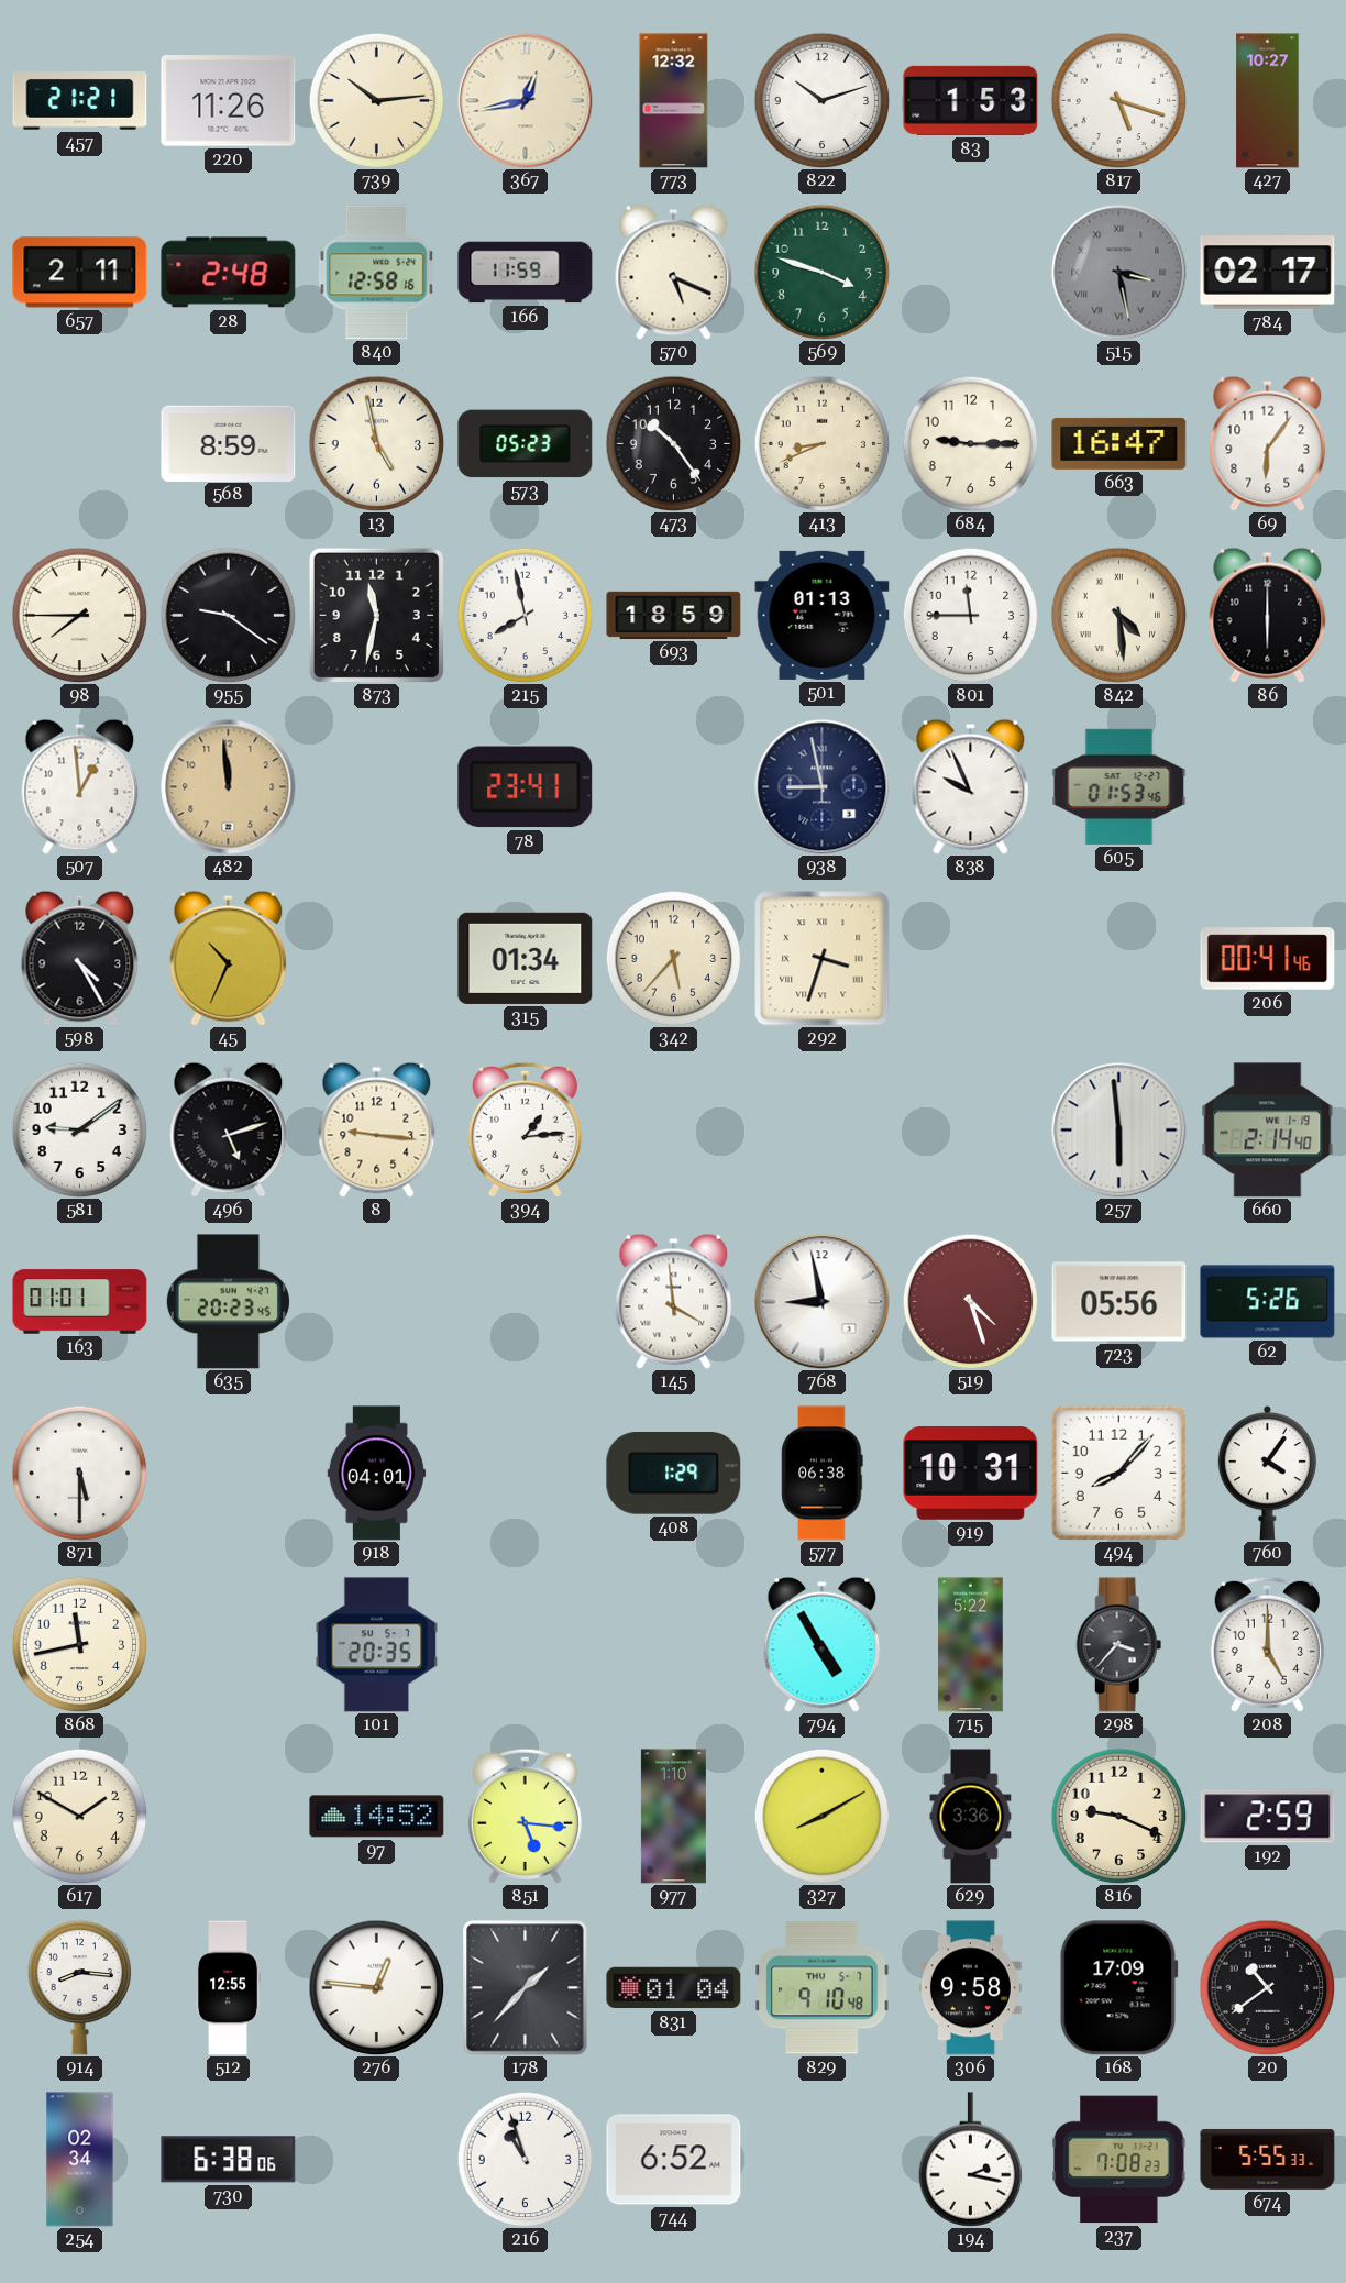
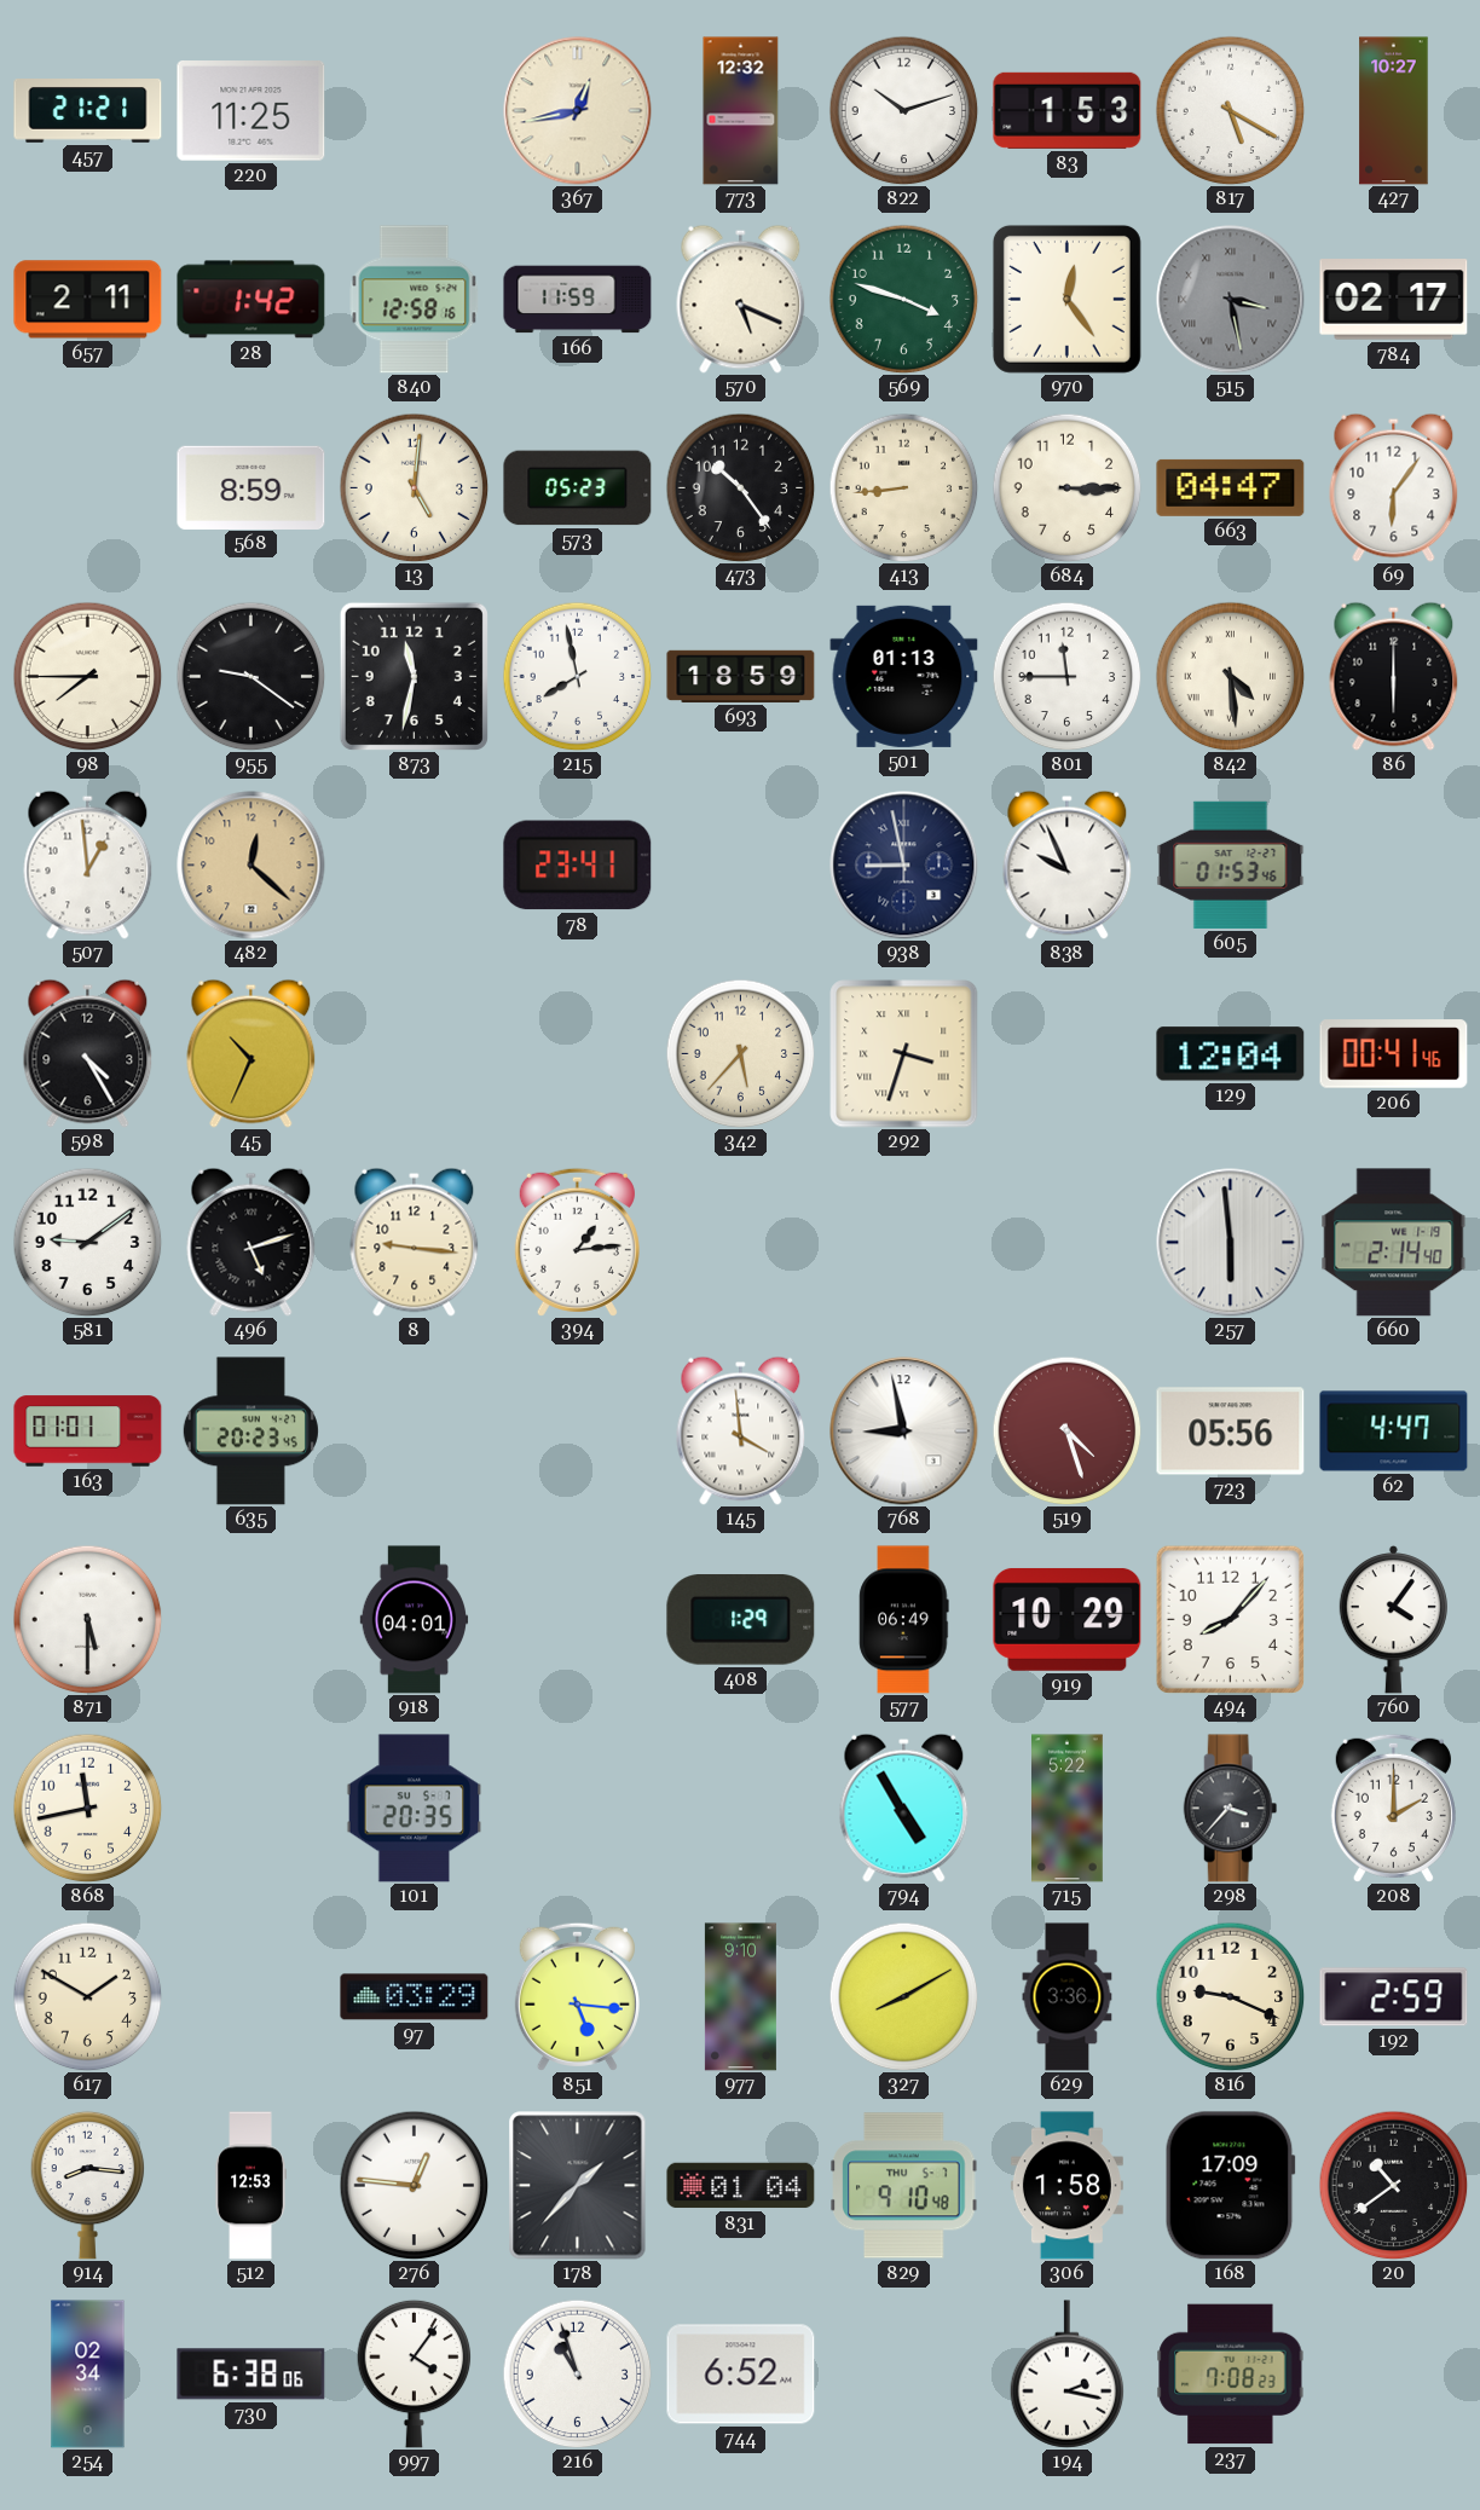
220: 11:26 -> 11:25
739: 10:14 -> none
817: 5:18 -> 5:20
28: 2:48 -> 1:42
970: none -> 12:24
13: 4:58 -> 5:01
413: 8:41 -> 8:44
684: 9:15 -> 3:15
663: 16:47 -> 04:47
482: 11:59 -> 12:22
315: 01:34 -> none
129: none -> 12:04
62: 5:26 -> 4:47
577: 06:38 -> 06:49
919: 10:31 -> 10:29
208: 5:00 -> 2:00
97: 14:52 -> 03:29
977: 1:10 -> 9:10
512: 12:55 -> 12:53
306: 9:58 -> 1:58
997: none -> 4:06
674: 5:55 -> none
